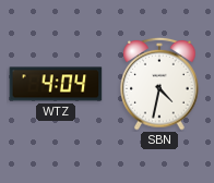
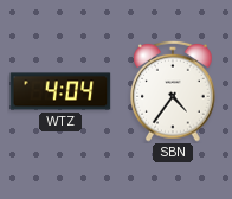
SBN: 4:32 -> 4:36
